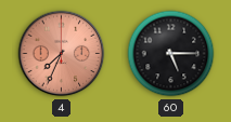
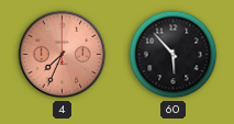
60: 5:15 -> 5:53
